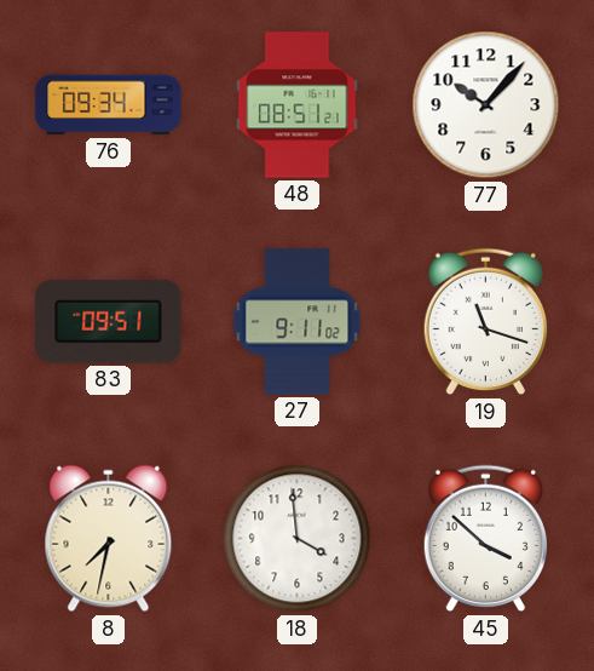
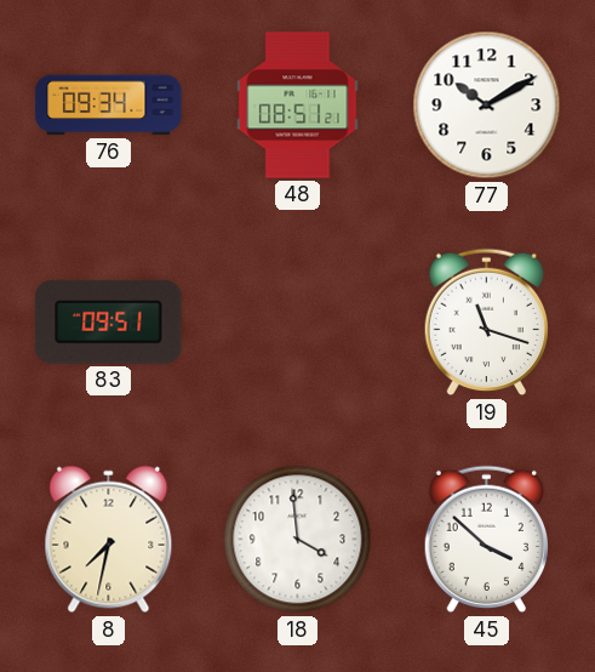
77: 10:07 -> 10:10
27: 9:11 -> none
